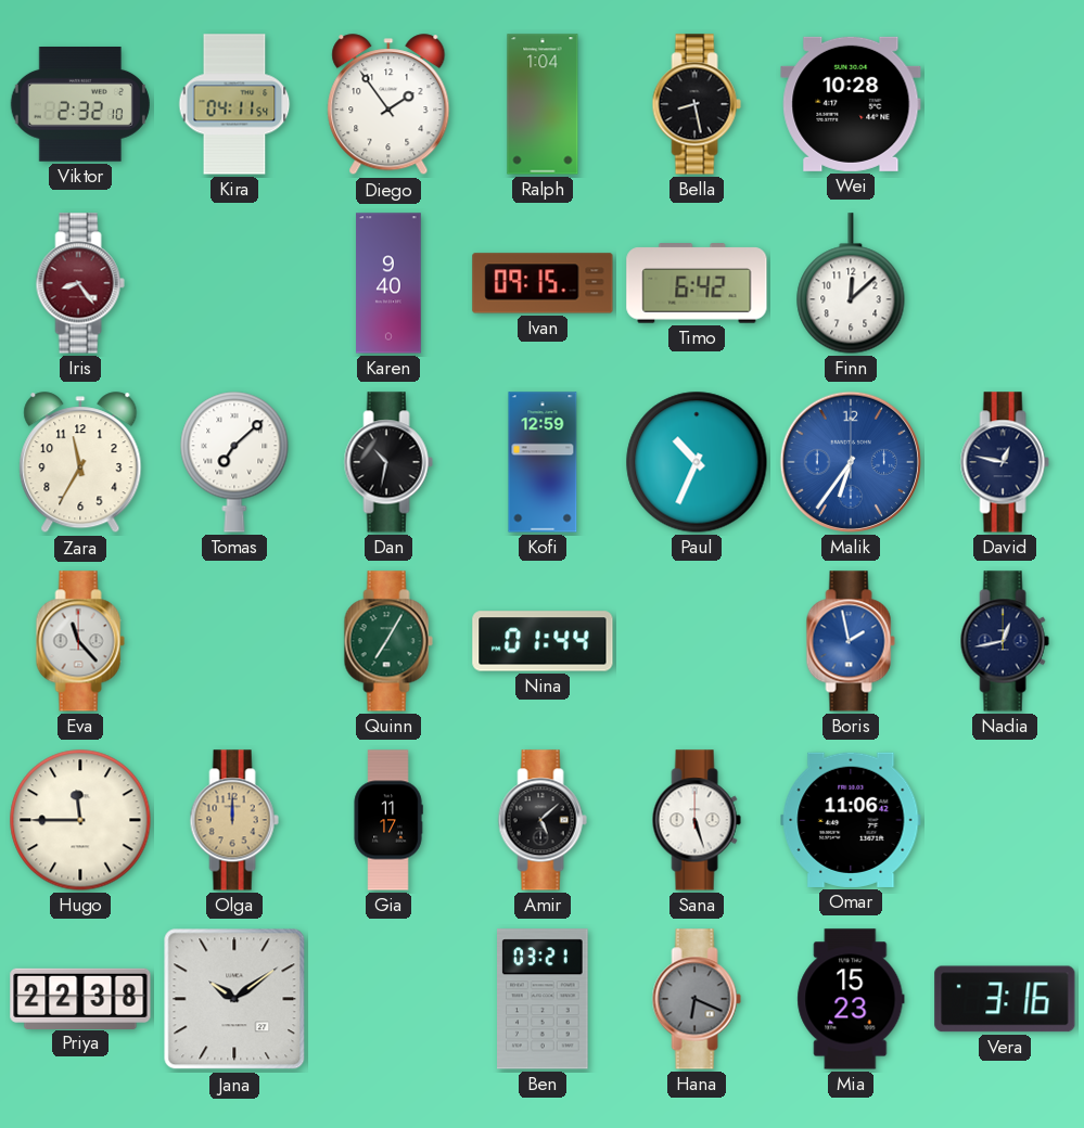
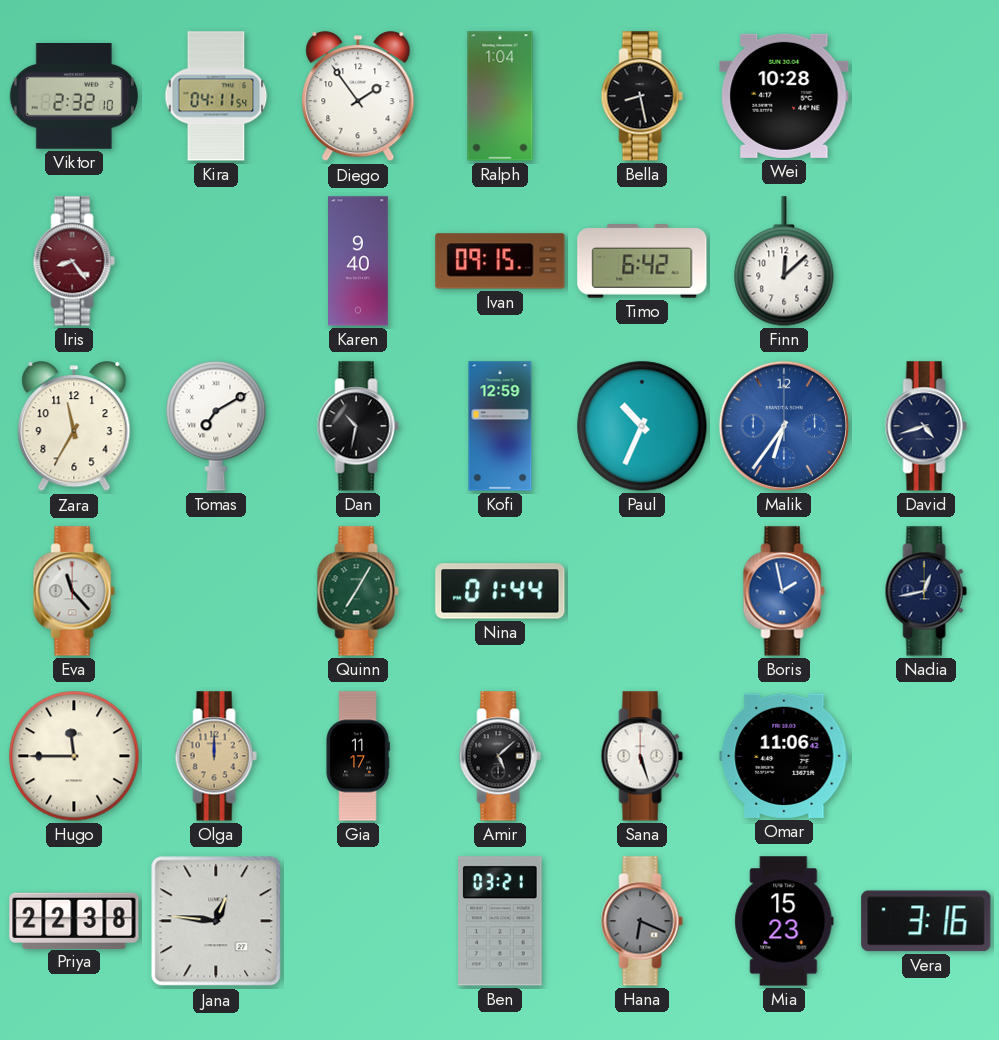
Tomas: 7:08 -> 7:10
David: 12:47 -> 4:42
Jana: 10:09 -> 12:46
